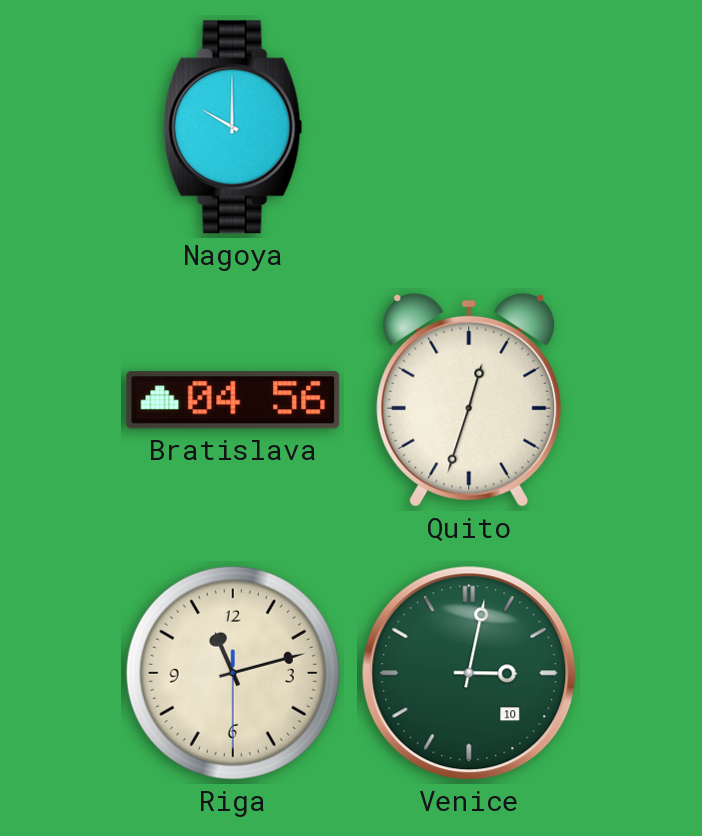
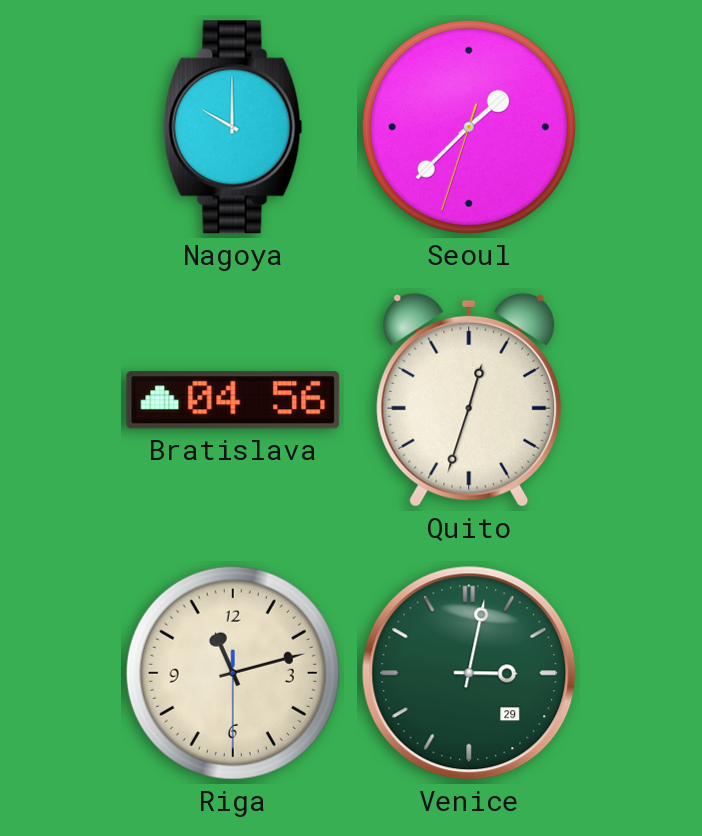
Seoul: none -> 1:37
Venice date: 10 -> 29
